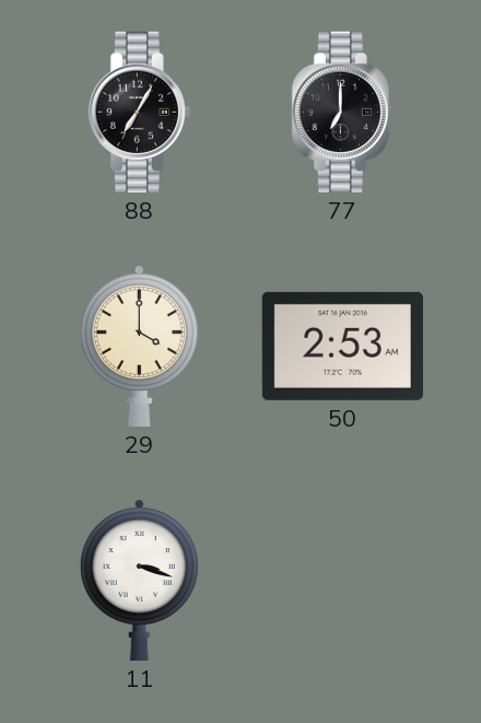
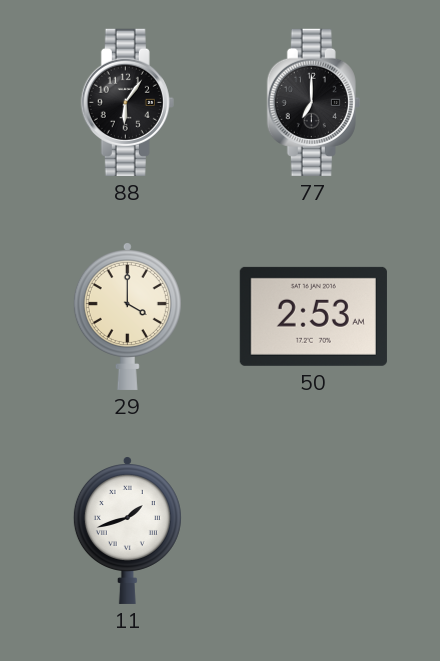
88: 7:05 -> 6:06
11: 3:18 -> 1:42
